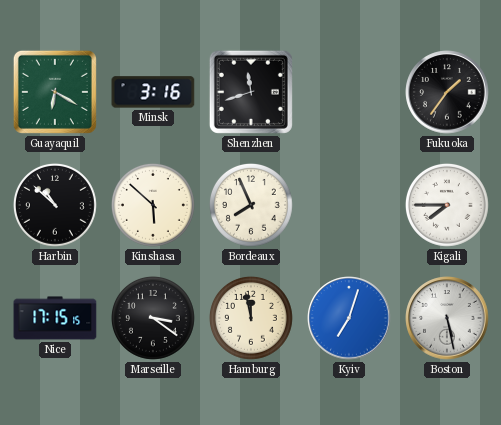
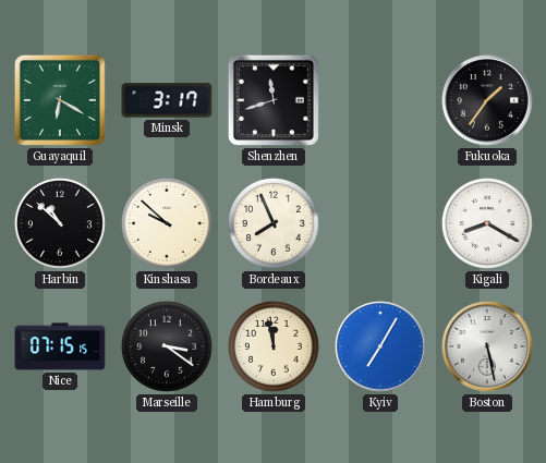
Minsk: 3:16 -> 3:17
Kinshasa: 5:52 -> 9:52
Kigali: 7:45 -> 8:20
Nice: 17:15 -> 07:15
Kyiv: 7:03 -> 7:05
